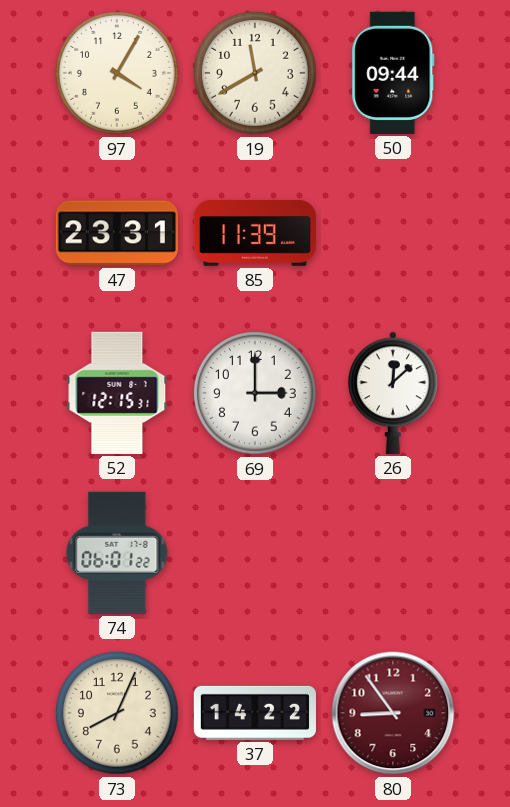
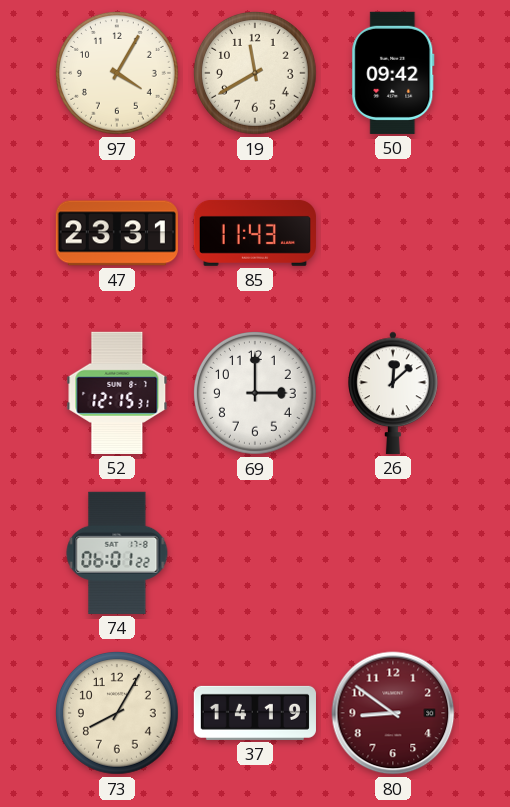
50: 09:44 -> 09:42
85: 11:39 -> 11:43
73: 8:04 -> 8:05
37: 14:22 -> 14:19
80: 8:54 -> 8:51
